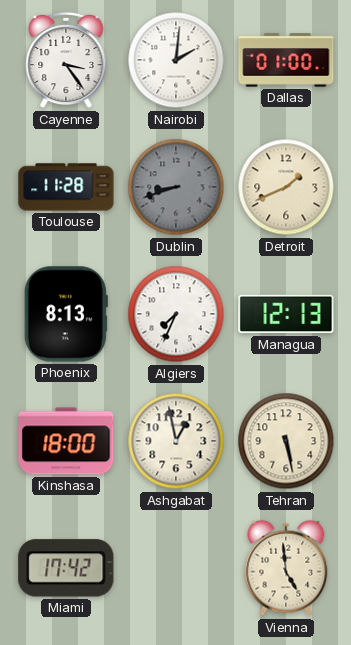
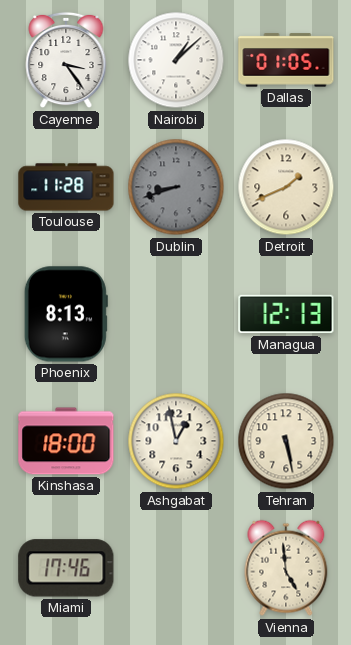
Nairobi: 2:01 -> 1:08
Dallas: 01:00 -> 01:05
Algiers: 7:34 -> none
Miami: 17:42 -> 17:46
